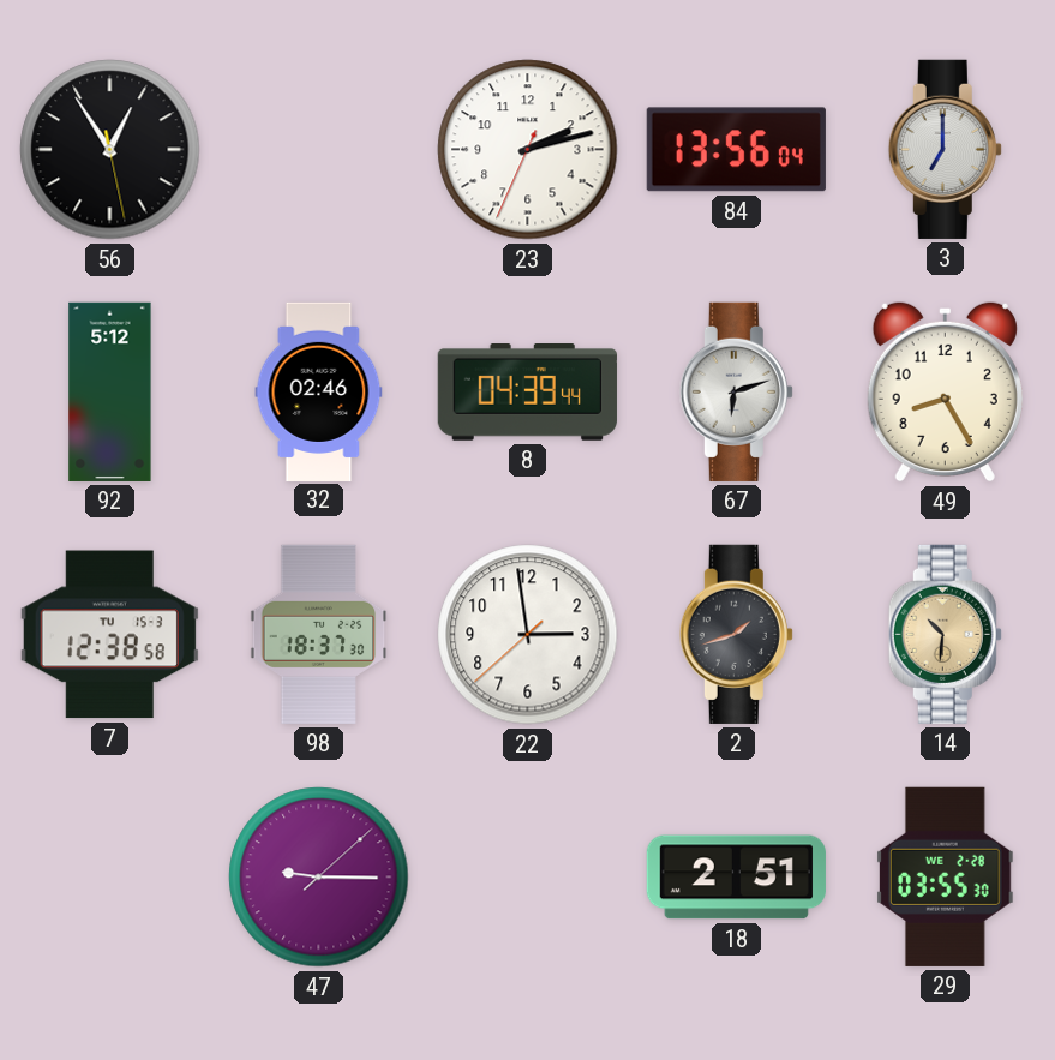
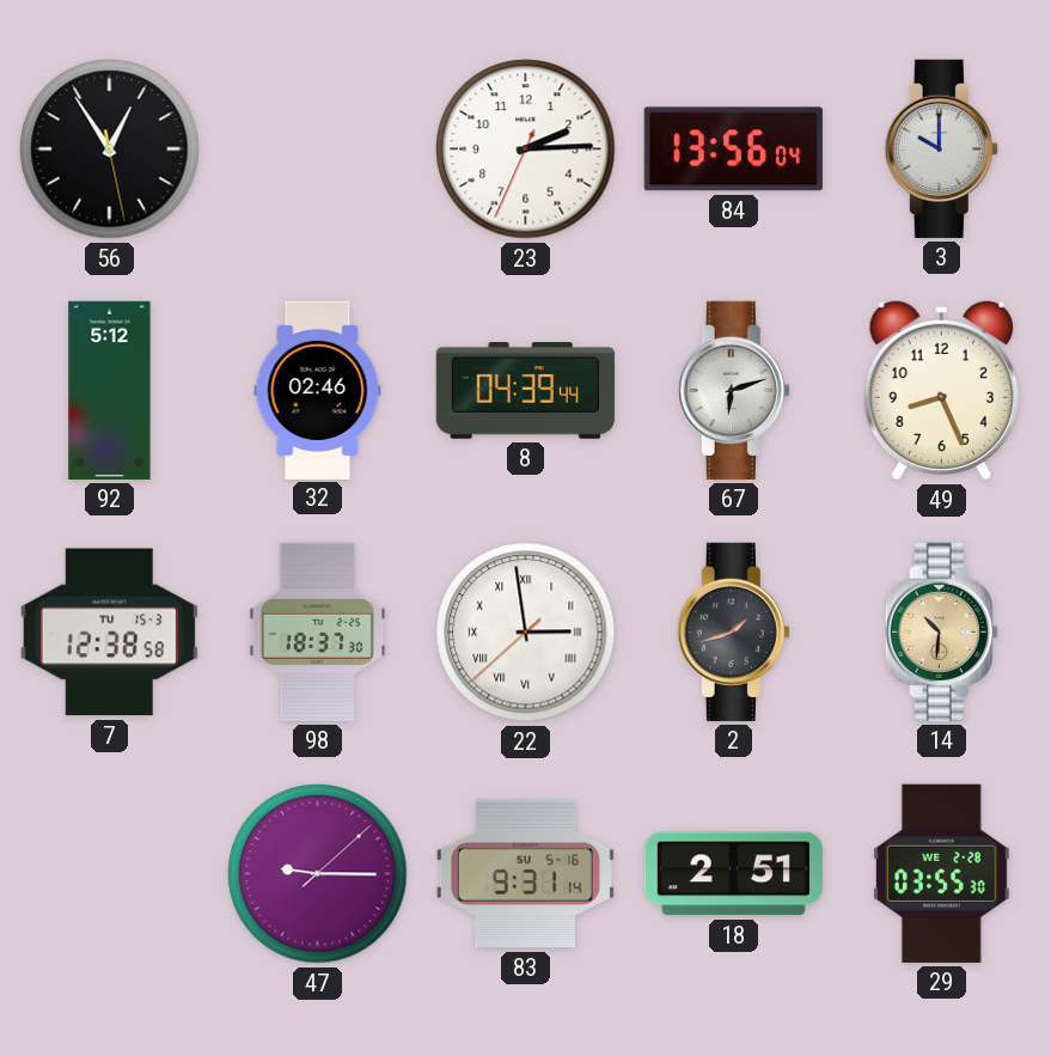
23: 2:12 -> 2:14
3: 7:00 -> 10:00
49: 8:25 -> 8:26
22 numerals: Arabic -> Roman
83: none -> 9:31
